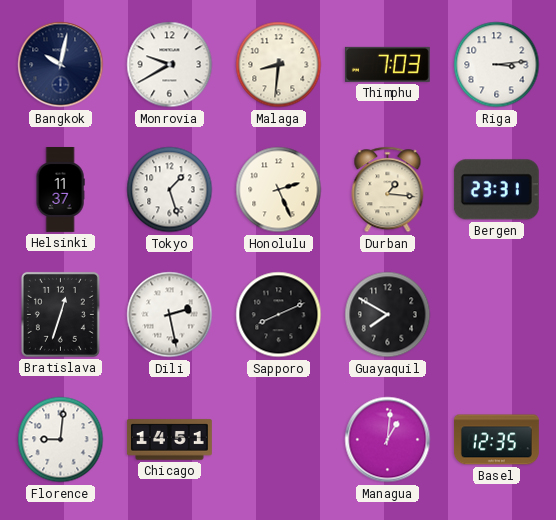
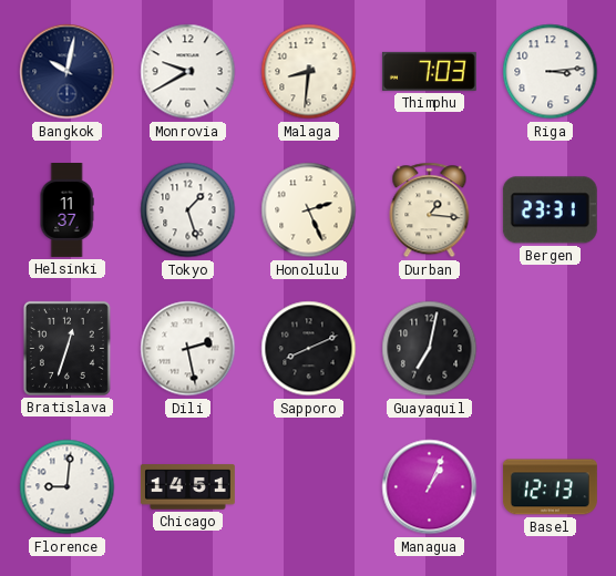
Guayaquil: 7:50 -> 7:02
Managua: 1:01 -> 1:04
Basel: 12:35 -> 12:13
